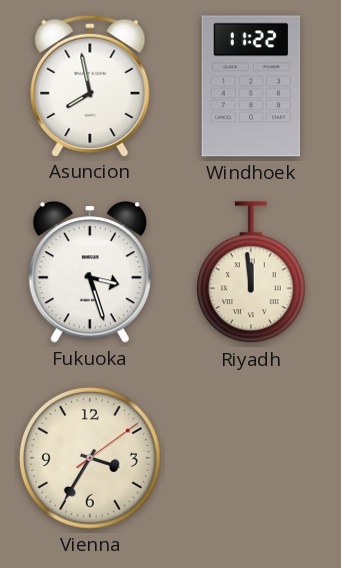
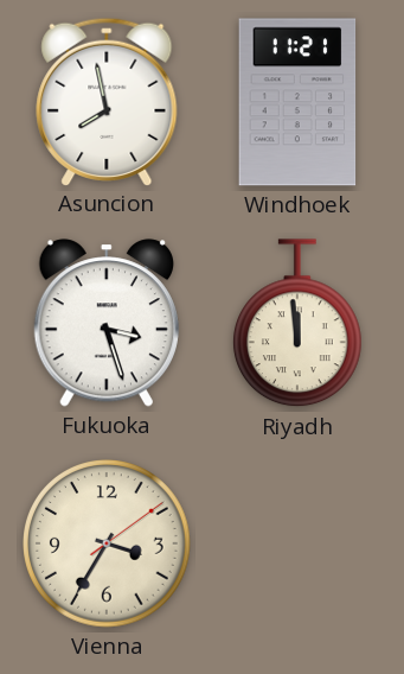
Windhoek: 11:22 -> 11:21
